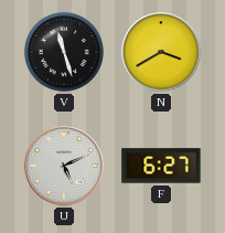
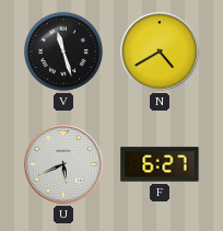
N: 3:40 -> 4:40
U: 5:11 -> 5:41
